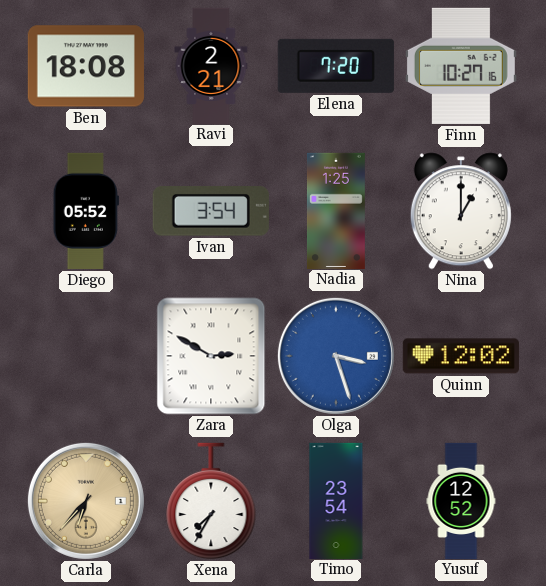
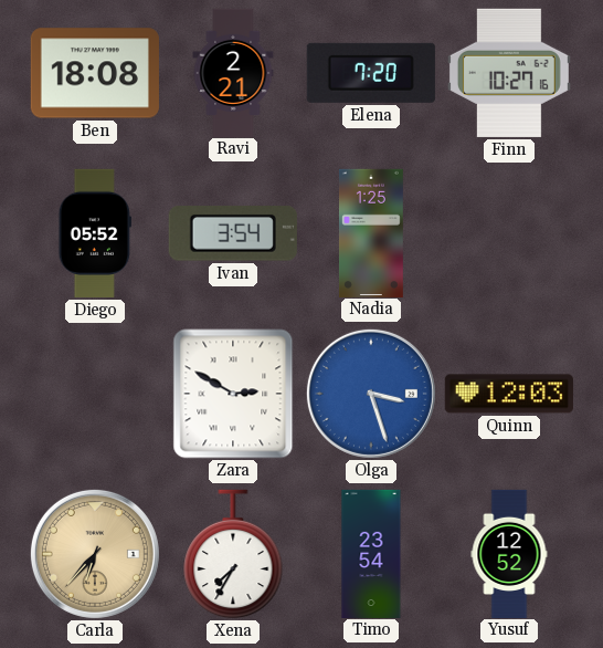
Nina: 1:00 -> none
Quinn: 12:02 -> 12:03
